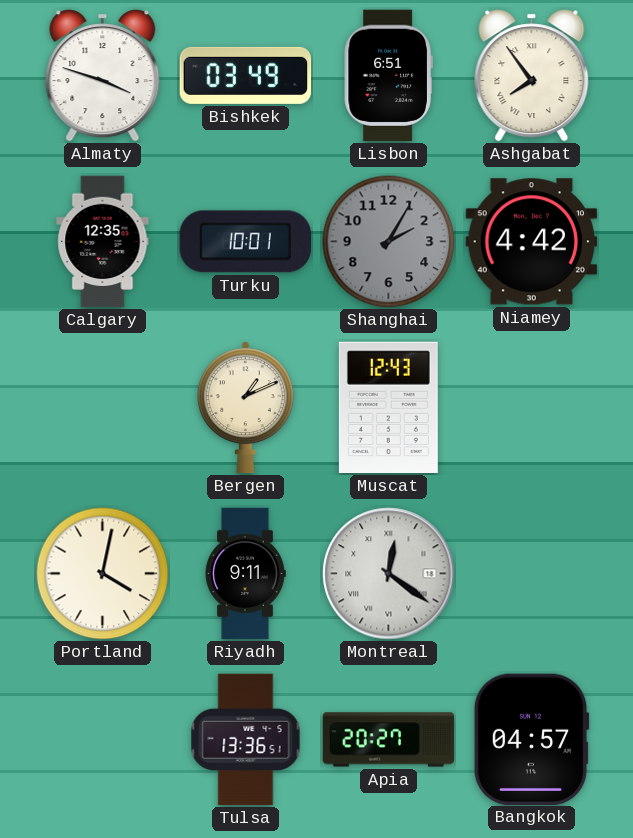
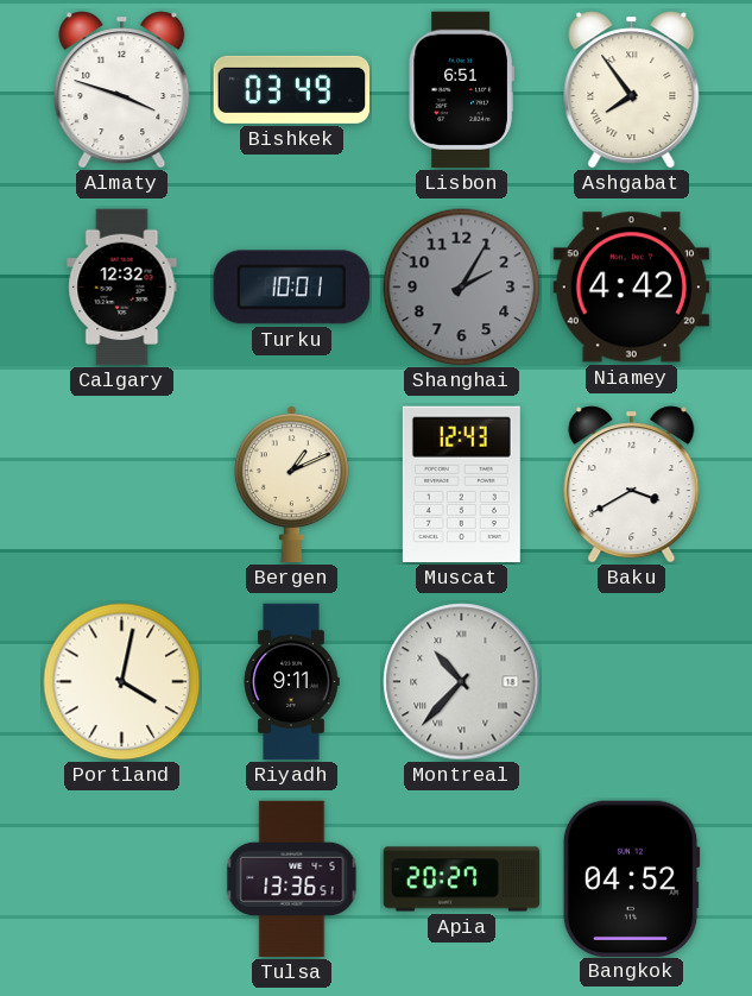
Calgary: 12:35 -> 12:32
Baku: none -> 3:40
Montreal: 12:21 -> 10:37
Bangkok: 04:57 -> 04:52
